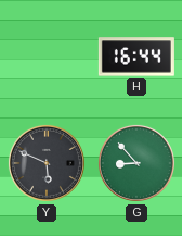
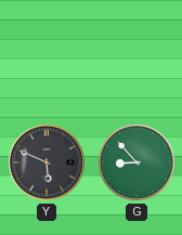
H: 16:44 -> none
